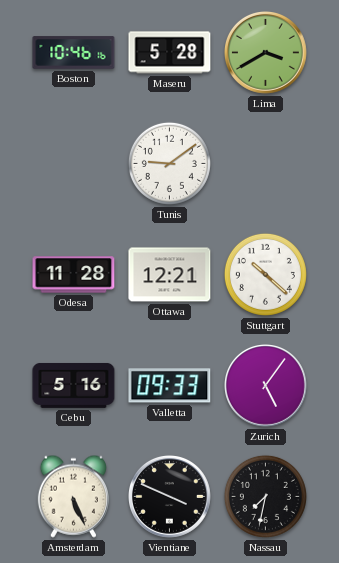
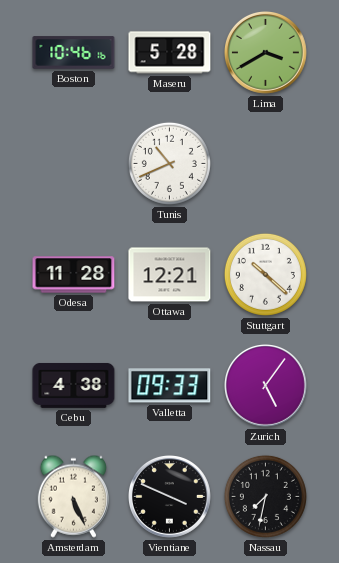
Tunis: 9:09 -> 10:41
Cebu: 5:16 -> 4:38
